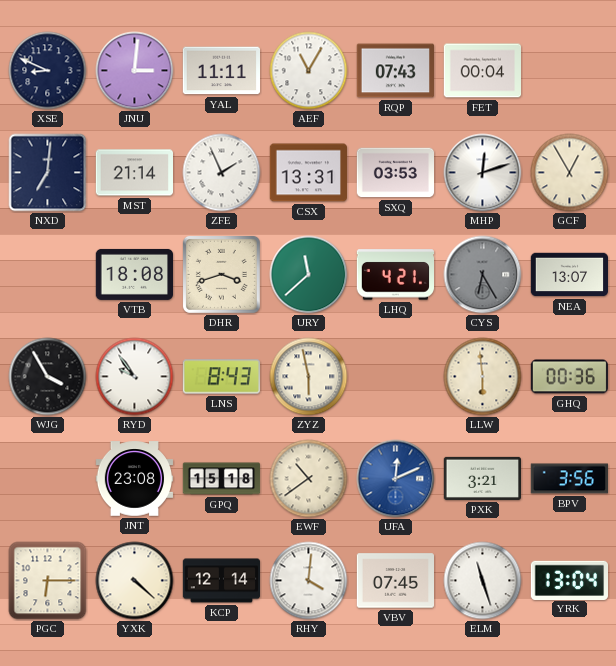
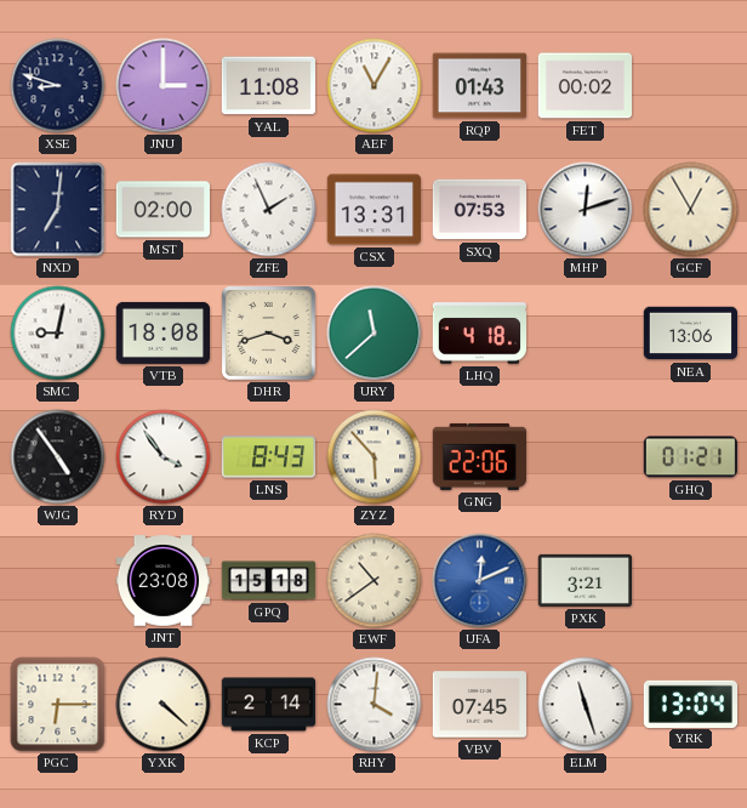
XSE: 8:49 -> 8:48
JNU: 3:01 -> 3:00
YAL: 11:11 -> 11:08
RQP: 07:43 -> 01:43
FET: 00:04 -> 00:02
MST: 21:14 -> 02:00
SXQ: 03:53 -> 07:53
SMC: none -> 9:02
LHQ: 4:21 -> 4:18
CYS: 6:25 -> none
NEA: 13:07 -> 13:06
WJG: 3:55 -> 4:54
RYD: 9:54 -> 3:54
ZYZ: 5:58 -> 5:53
GNG: none -> 22:06
LLW: 5:59 -> none
GHQ: 00:36 -> 01:21
BPV: 3:56 -> none
KCP: 12:14 -> 2:14
